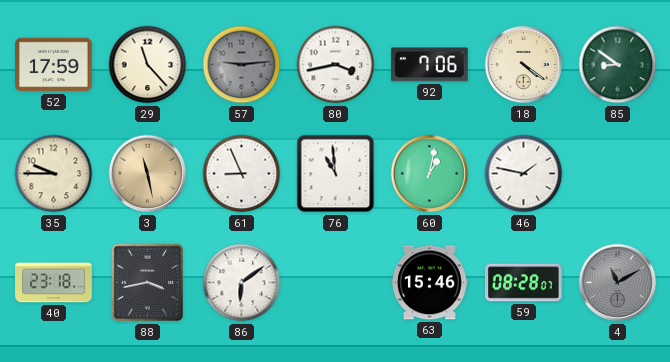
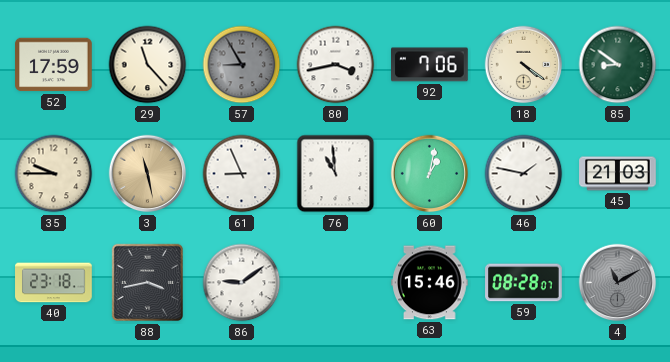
57: 9:14 -> 8:55
45: none -> 21:03
86: 6:09 -> 9:09
